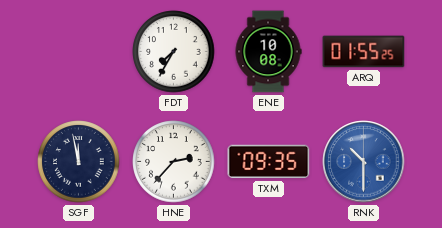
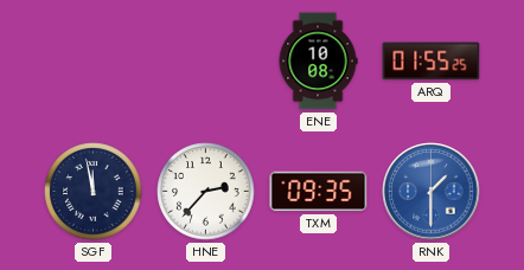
FDT: 7:35 -> none
RNK: 10:30 -> 1:30
